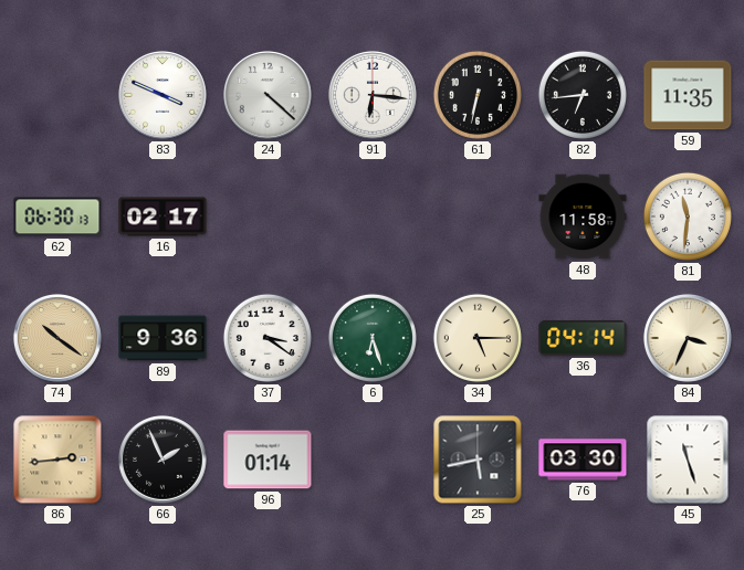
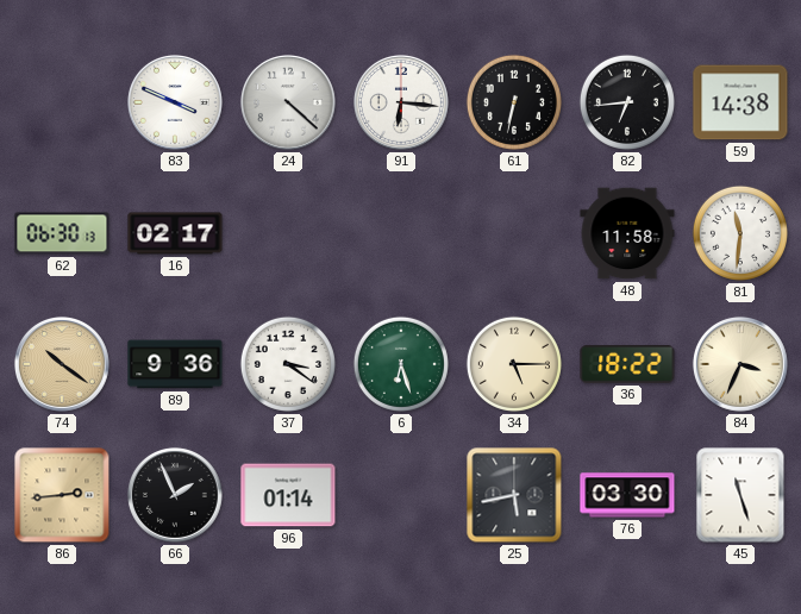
59: 11:35 -> 14:38
36: 04:14 -> 18:22
